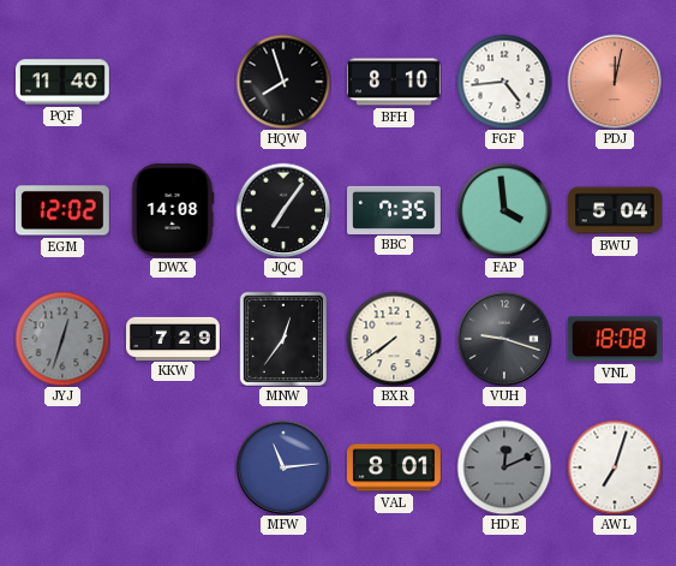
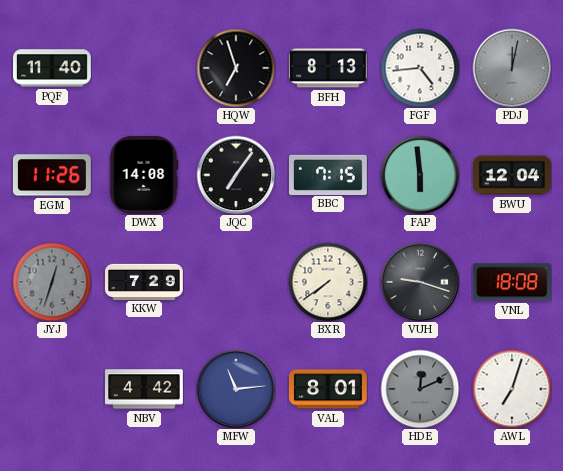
HQW: 7:57 -> 6:57
BFH: 8:10 -> 8:13
PDJ dial: salmon -> grey
EGM: 12:02 -> 11:26
BBC: 7:35 -> 7:15
FAP: 3:59 -> 5:59
BWU: 5:04 -> 12:04
MNW: 12:36 -> none
NBV: none -> 4:42
